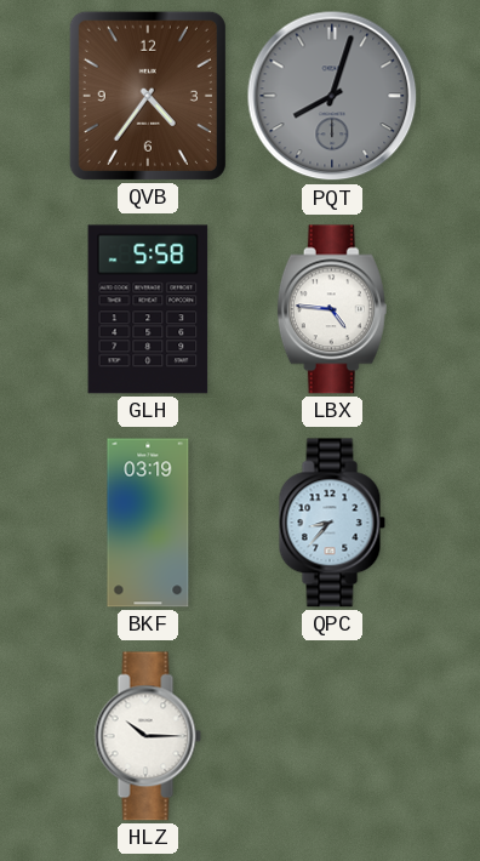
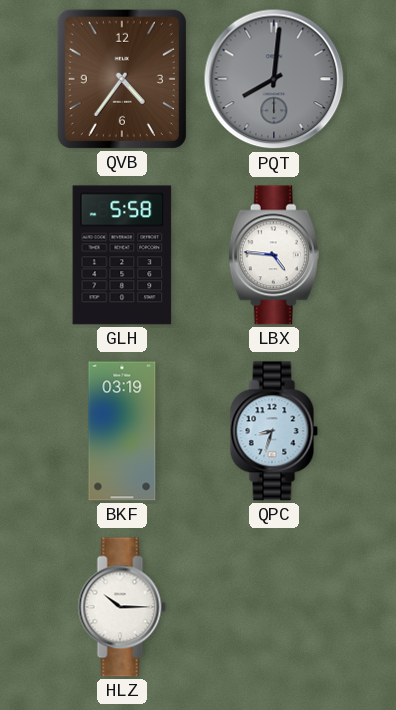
PQT: 8:03 -> 8:01
QPC: 8:37 -> 8:33
